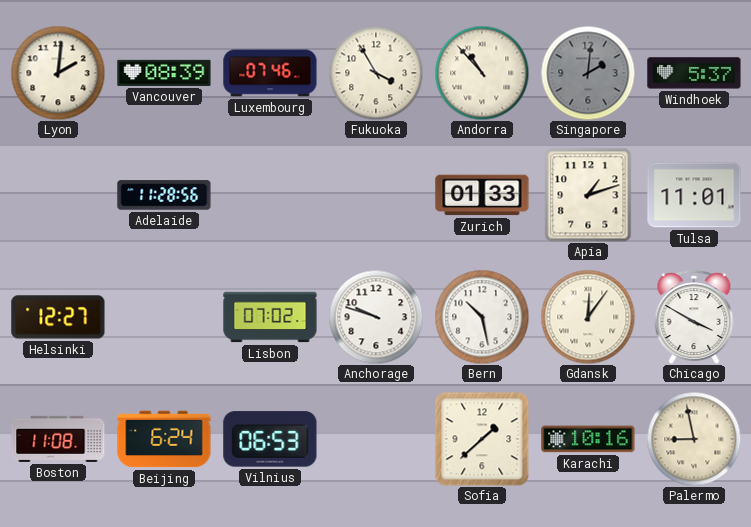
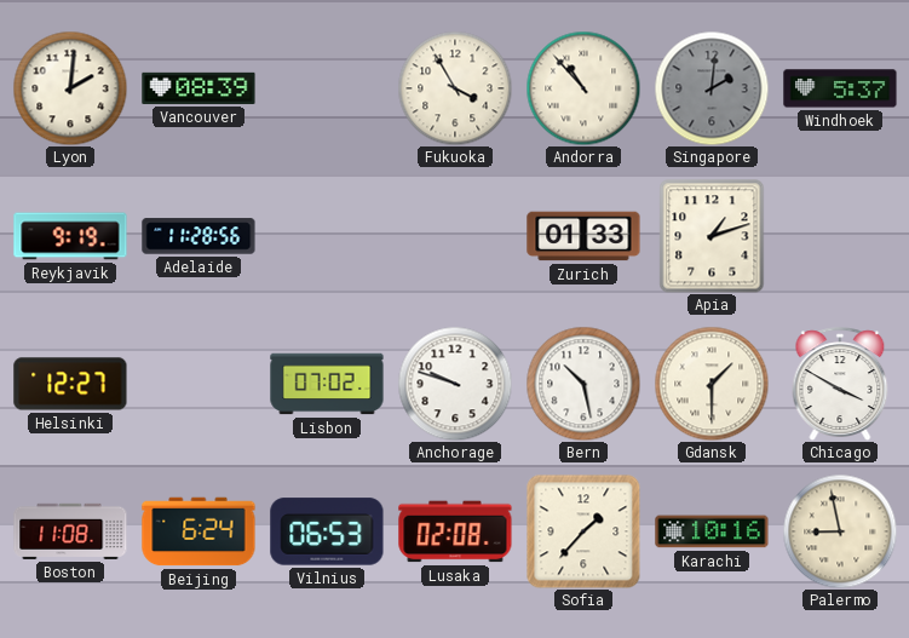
Luxembourg: 07:46 -> none
Reykjavik: none -> 9:19
Tulsa: 11:01 -> none
Gdansk: 12:06 -> 1:30
Lusaka: none -> 02:08
Sofia: 1:38 -> 1:37
